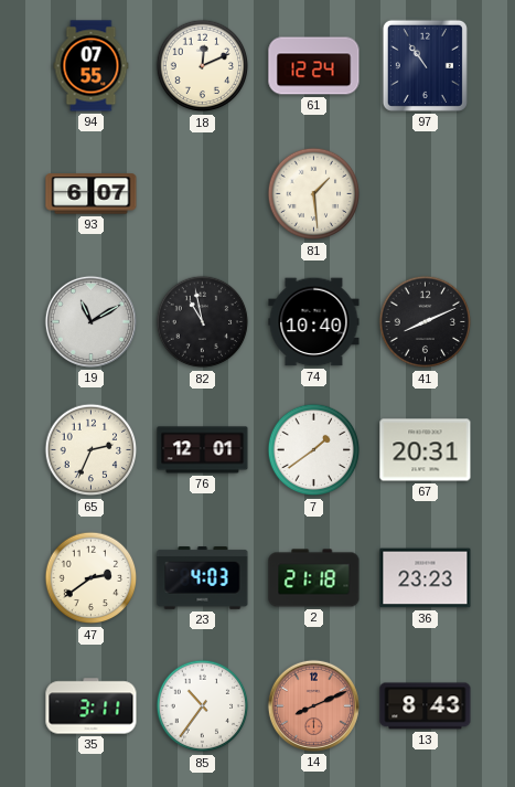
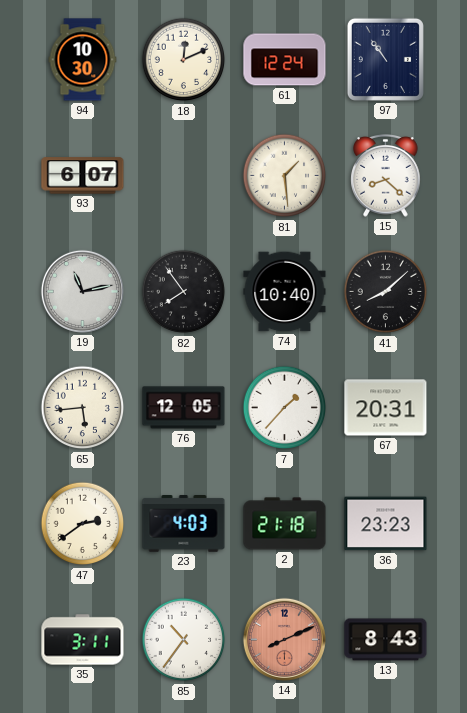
94: 07:55 -> 10:30
15: none -> 8:22
19: 11:10 -> 11:13
82: 10:58 -> 7:54
41: 8:11 -> 8:08
65: 2:34 -> 5:44
76: 12:01 -> 12:05
7: 1:39 -> 1:37
